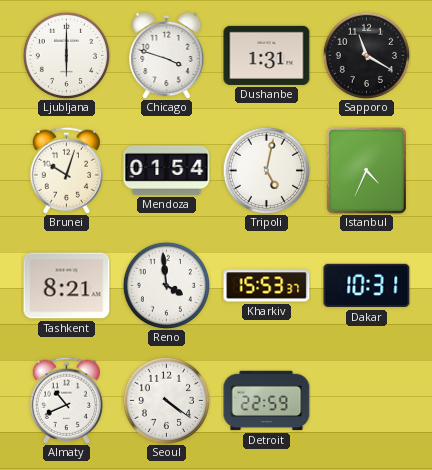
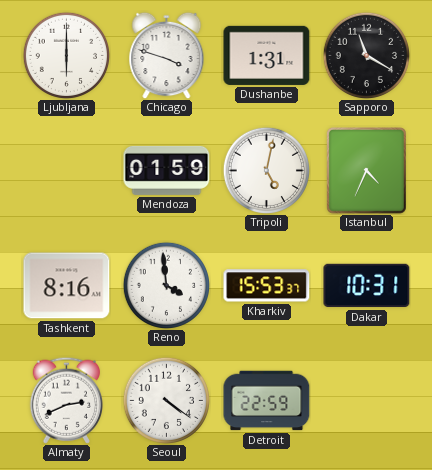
Brunei: 10:03 -> none
Mendoza: 01:54 -> 01:59
Tashkent: 8:21 -> 8:16
Almaty: 10:41 -> 2:41
